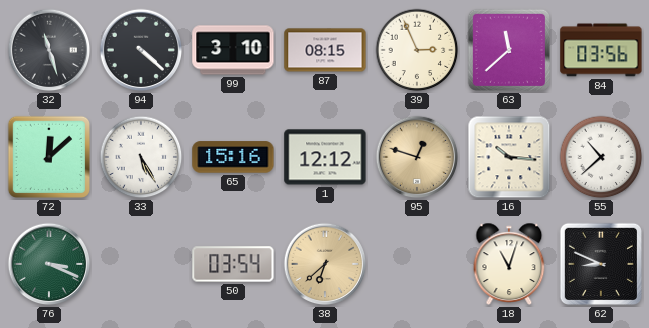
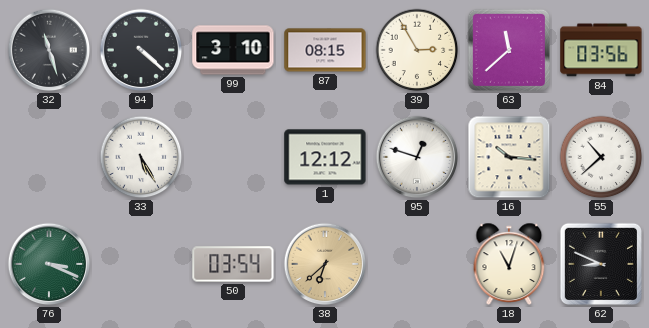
39: 2:56 -> 2:55
72: 12:08 -> none
65: 15:16 -> none
95 dial: champagne -> white
